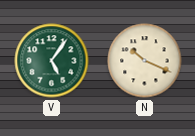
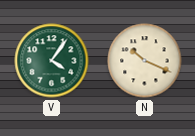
V: 5:06 -> 4:06
